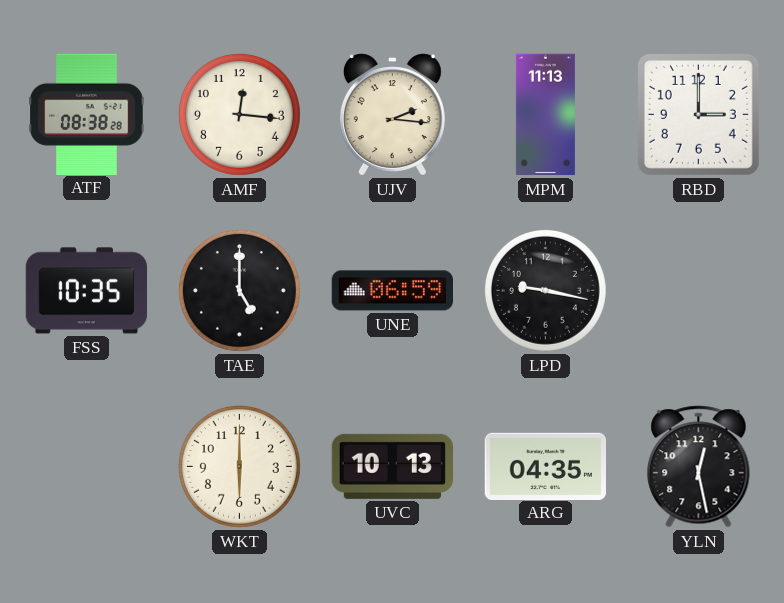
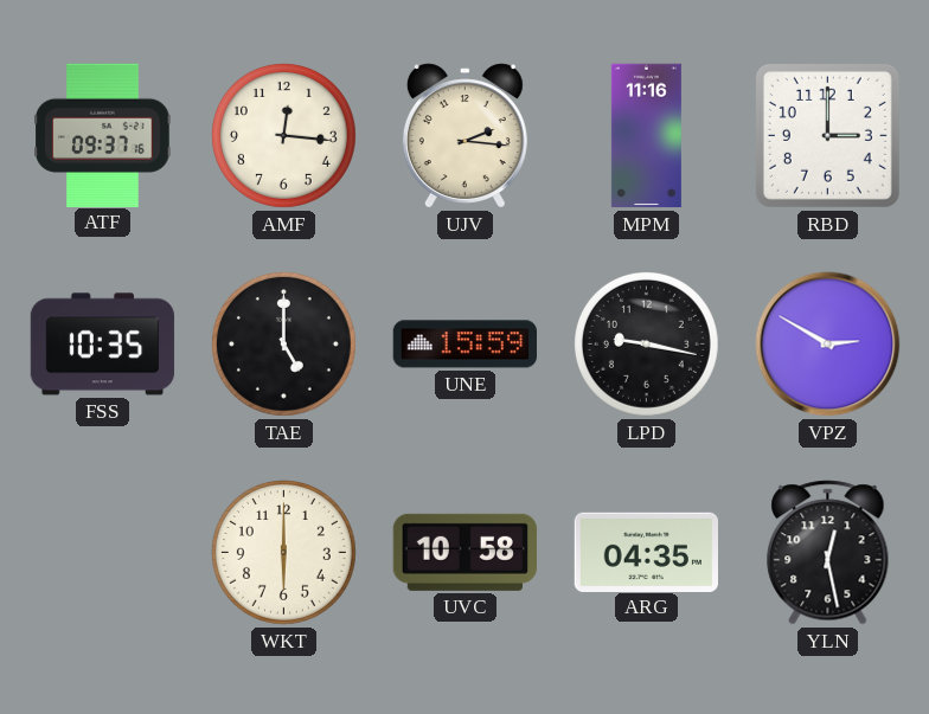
ATF: 08:38 -> 09:37
MPM: 11:13 -> 11:16
UNE: 06:59 -> 15:59
VPZ: none -> 2:50
UVC: 10:13 -> 10:58
